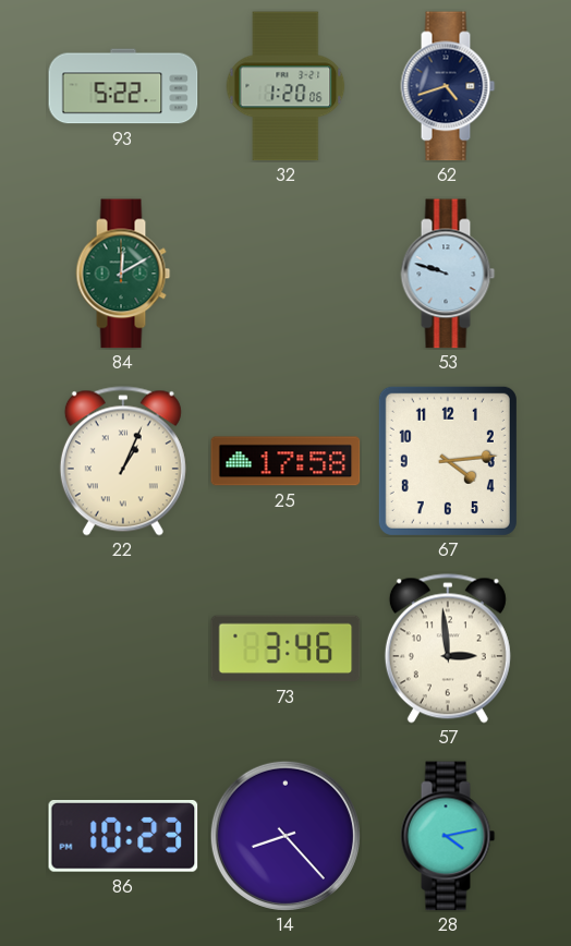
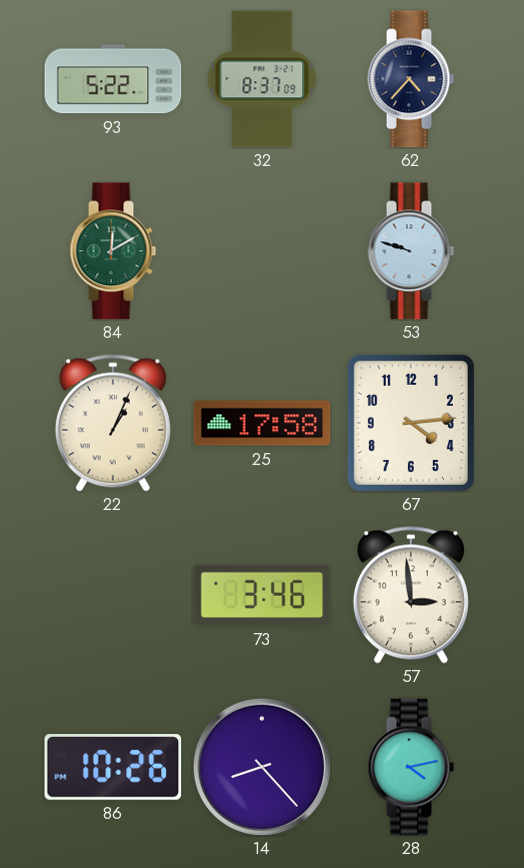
32: 1:20 -> 8:37
62: 4:42 -> 4:37
86: 10:23 -> 10:26
